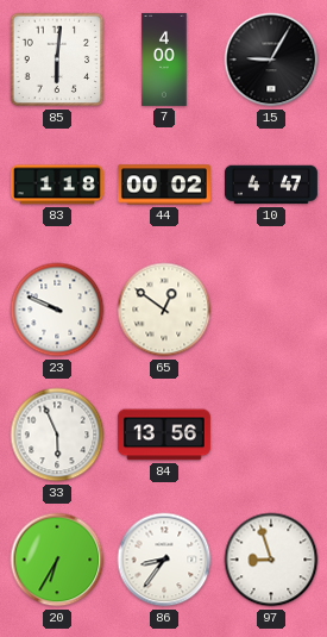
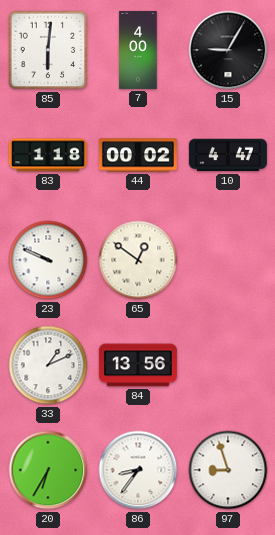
33: 5:56 -> 1:11
